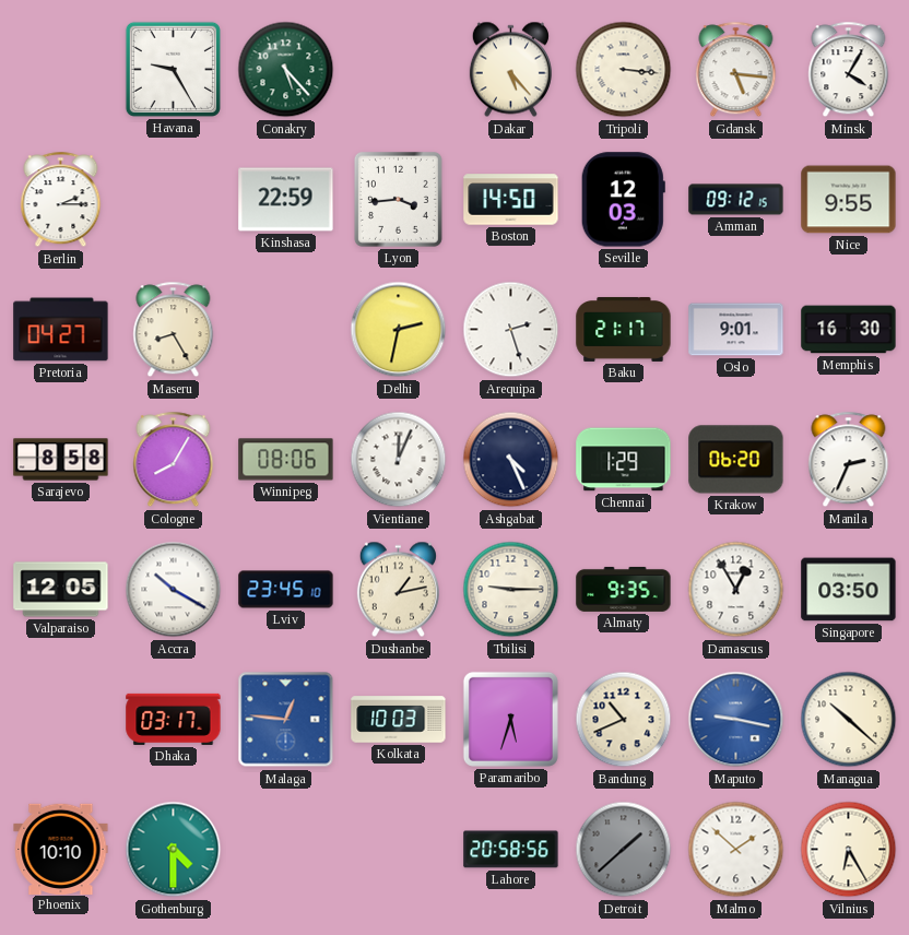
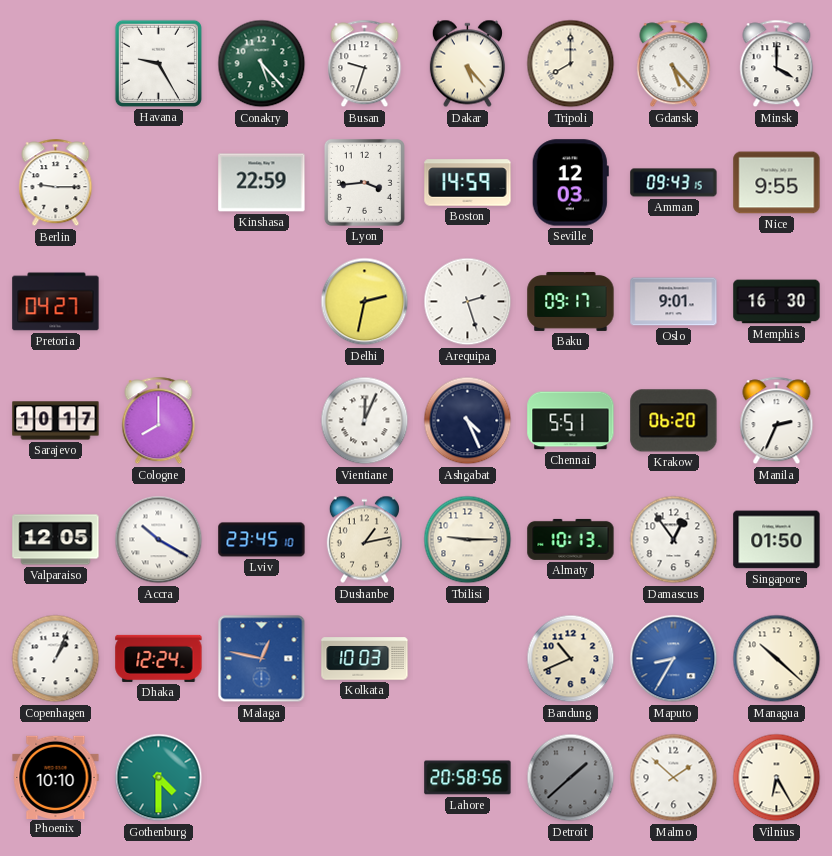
Busan: none -> 9:33
Tripoli: 3:16 -> 8:00
Gdansk: 5:16 -> 5:23
Minsk: 4:05 -> 4:00
Berlin: 2:15 -> 9:15
Boston: 14:50 -> 14:59
Amman: 09:12 -> 09:43
Maseru: 8:25 -> none
Baku: 21:17 -> 09:17
Sarajevo: 8:58 -> 10:17
Cologne: 8:05 -> 8:00
Winnipeg: 08:06 -> none
Chennai: 1:29 -> 5:51
Almaty: 9:35 -> 10:13
Damascus: 12:55 -> 12:54
Singapore: 03:50 -> 01:50
Copenhagen: none -> 1:04
Dhaka: 03:17 -> 12:24
Malaga: 12:46 -> 12:47
Paramaribo: 5:33 -> none
Maputo: 9:17 -> 8:35
